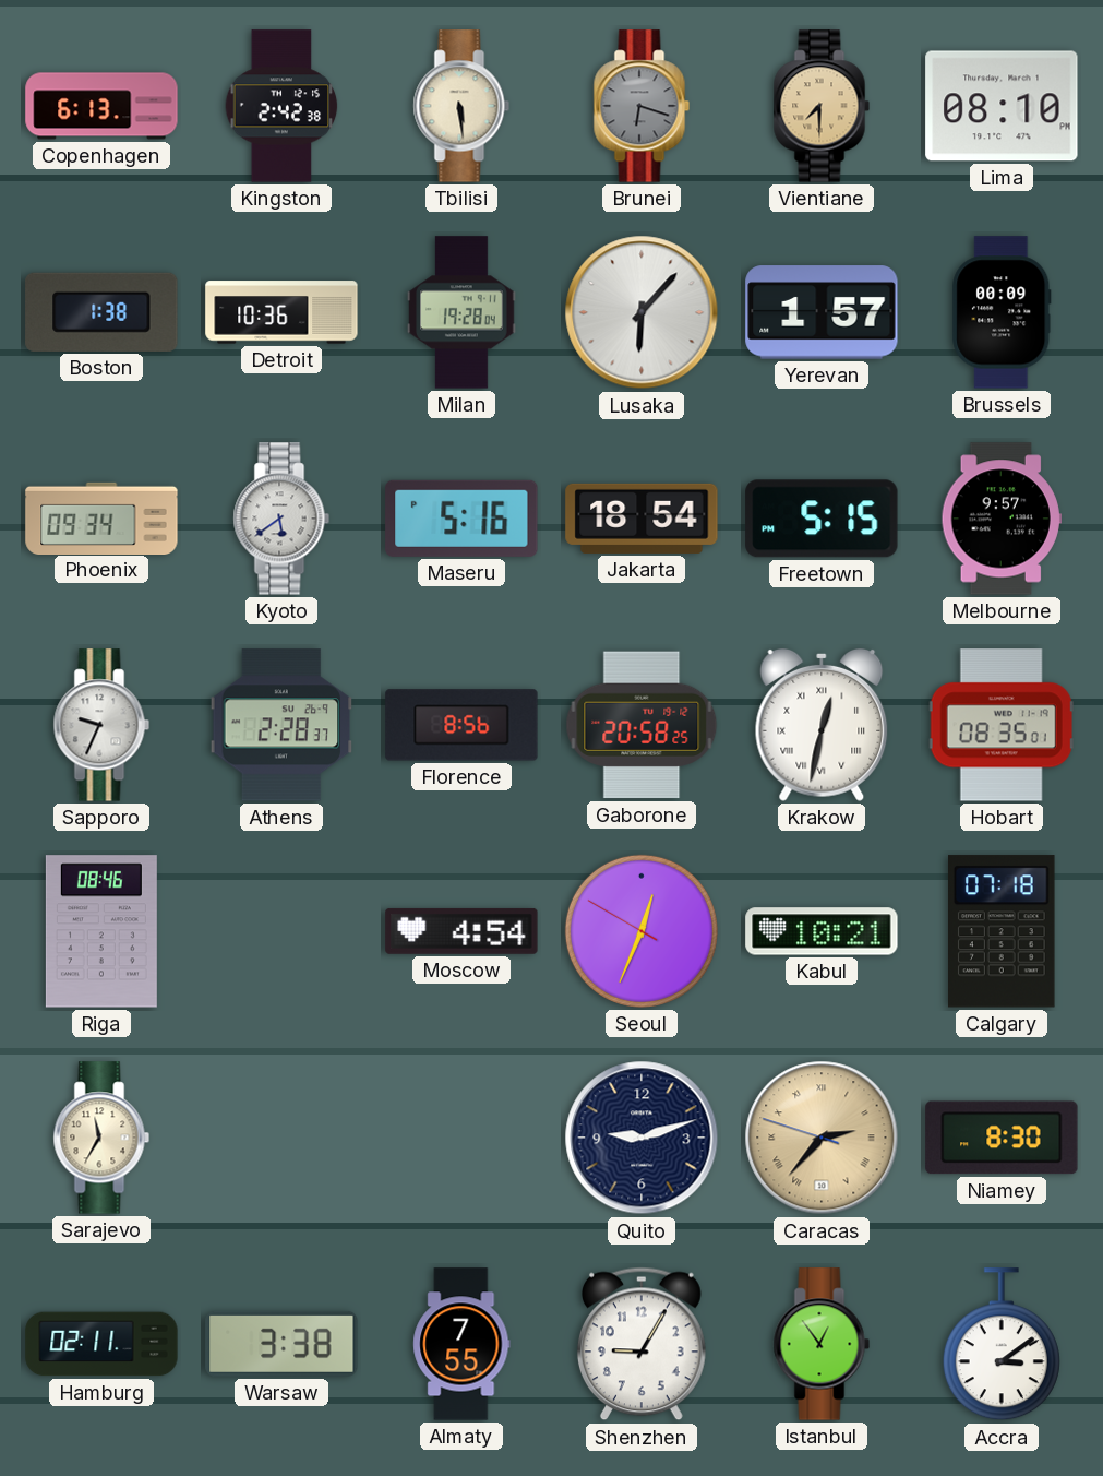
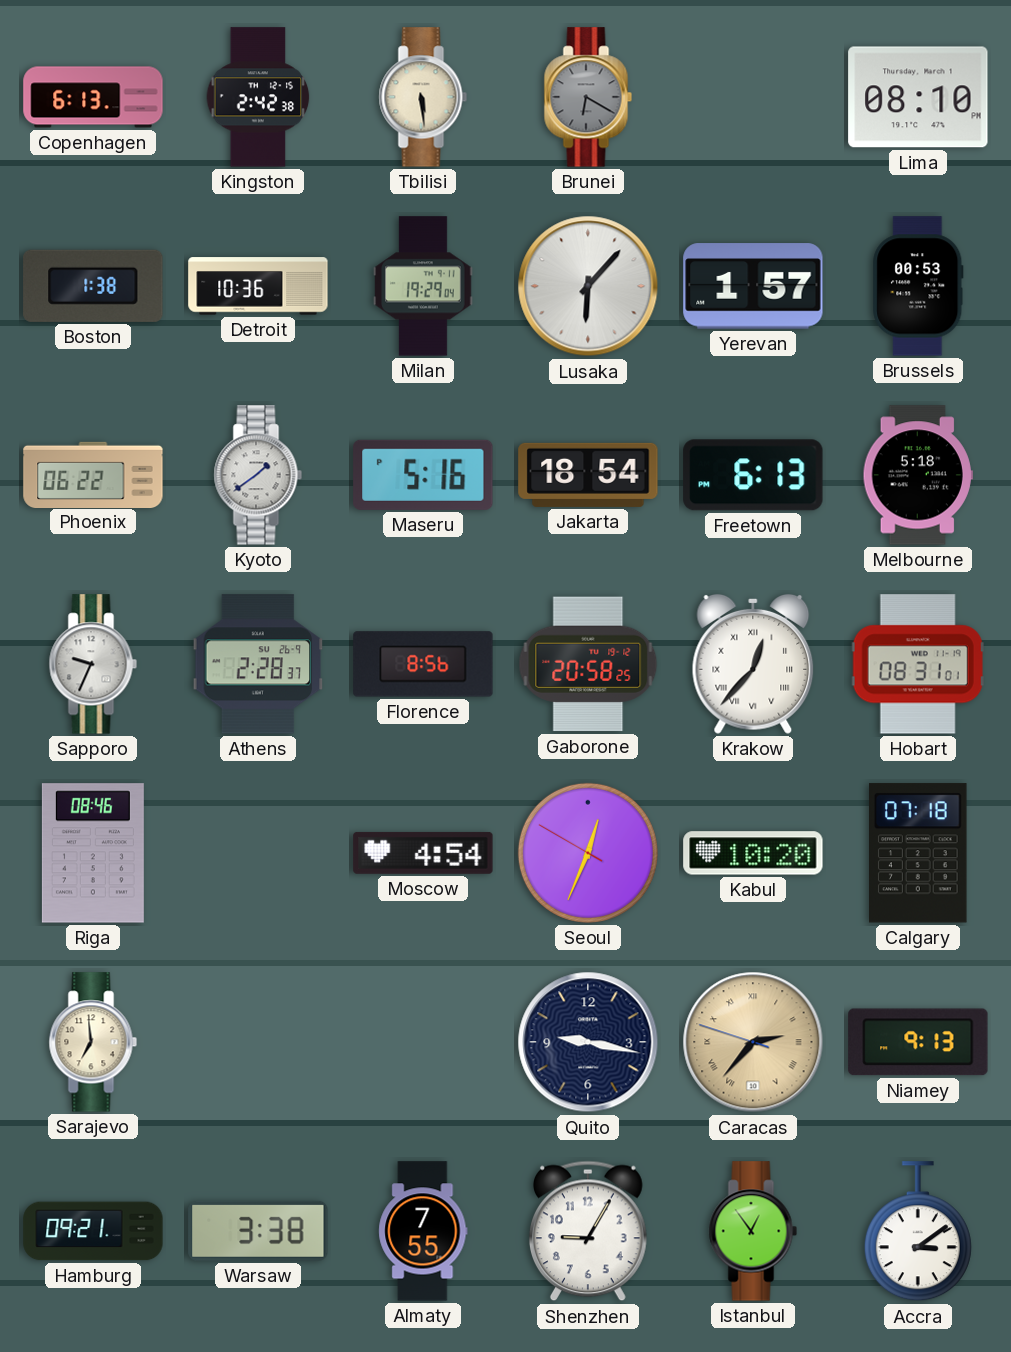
Brunei: 6:18 -> 6:20
Vientiane: 7:30 -> none
Milan: 19:28 -> 19:29
Brussels: 00:09 -> 00:53
Phoenix: 09:34 -> 06:22
Kyoto: 5:39 -> 1:39
Freetown: 5:15 -> 6:13
Melbourne: 9:57 -> 5:18
Krakow: 12:32 -> 12:37
Hobart: 08:35 -> 08:31
Kabul: 10:21 -> 10:20
Sarajevo: 11:35 -> 6:59
Quito: 9:12 -> 9:17
Niamey: 8:30 -> 9:13
Hamburg: 02:11 -> 09:21
